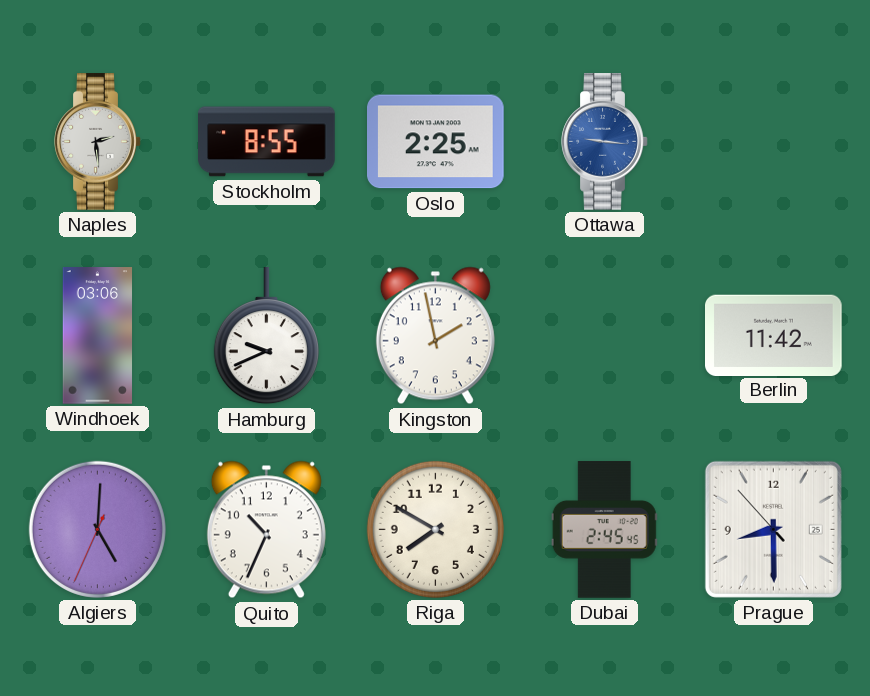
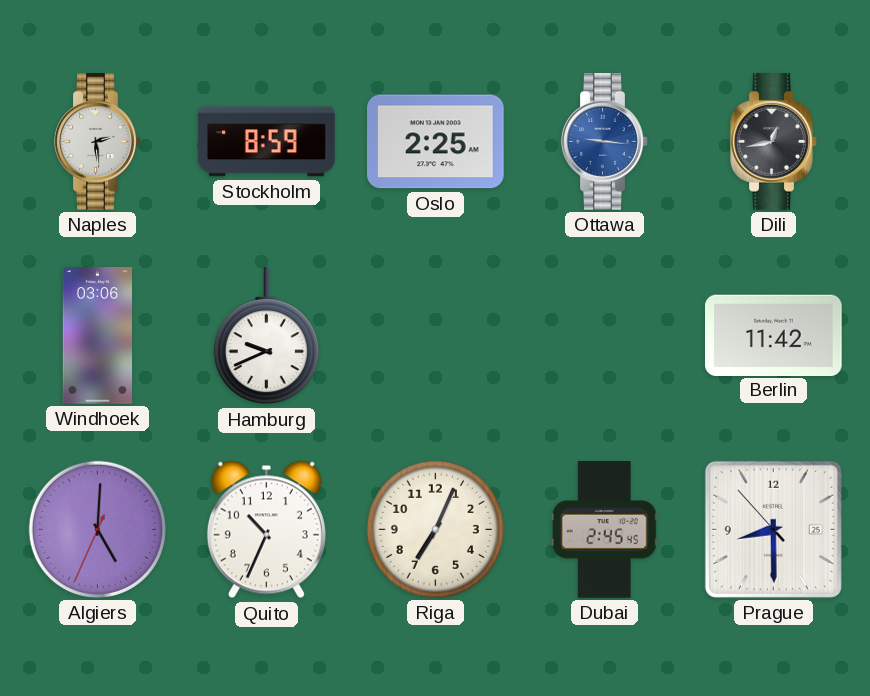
Stockholm: 8:55 -> 8:59
Dili: none -> 12:43
Kingston: 1:58 -> none
Riga: 7:50 -> 7:04
